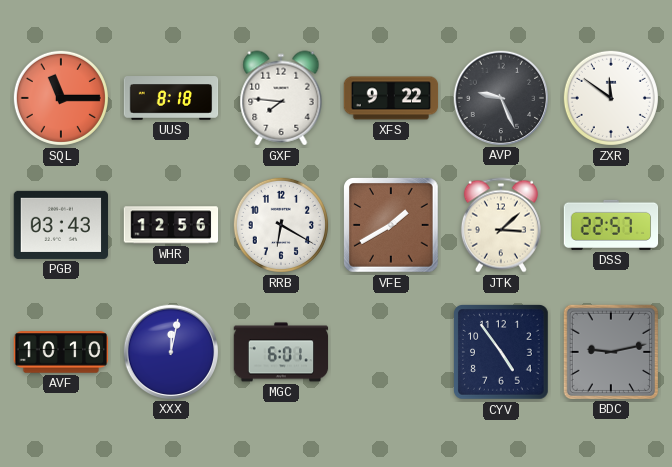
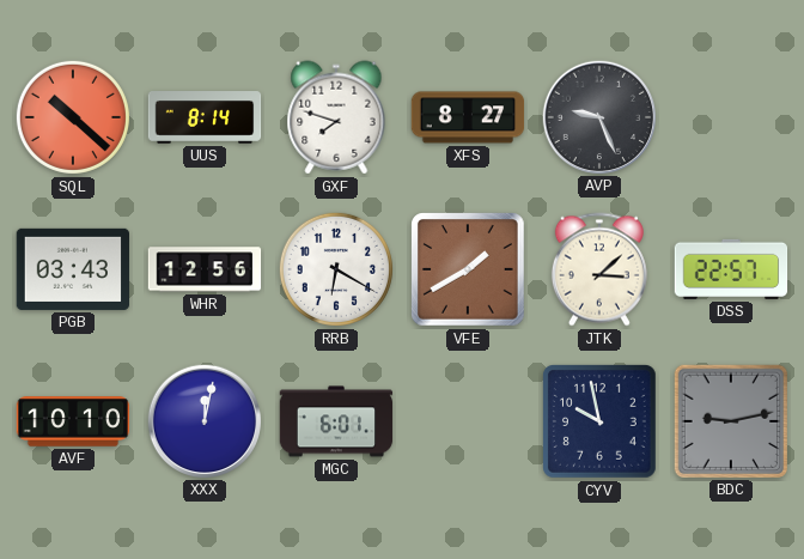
SQL: 11:15 -> 10:22
UUS: 8:18 -> 8:14
GXF: 7:46 -> 7:48
XFS: 9:22 -> 8:27
ZXR: 11:51 -> none
CYV: 4:54 -> 9:58
